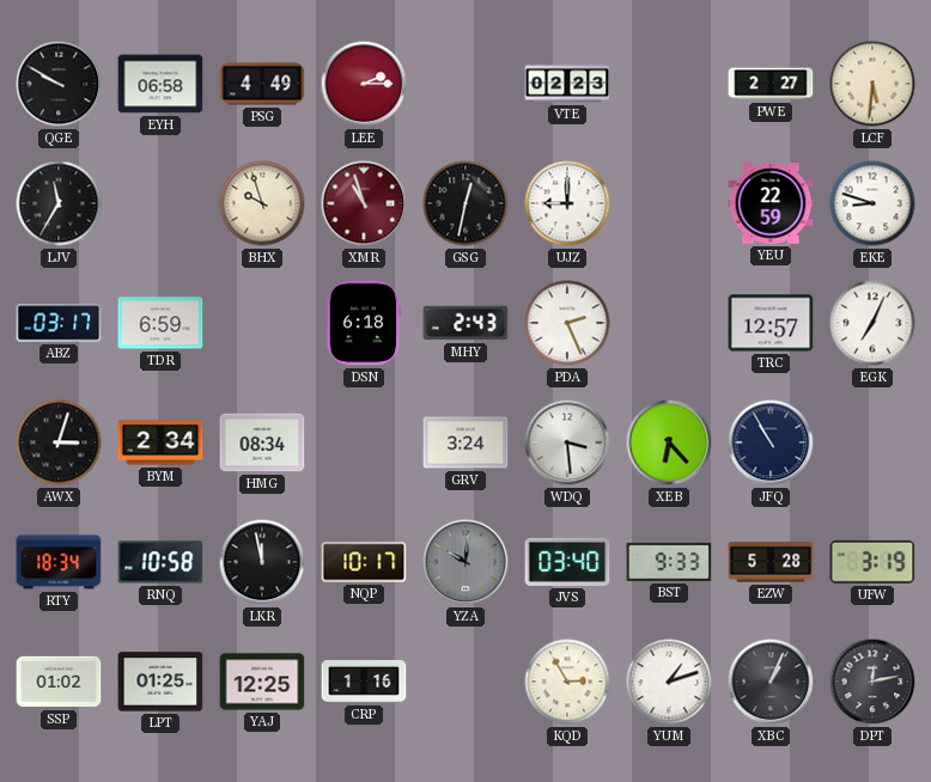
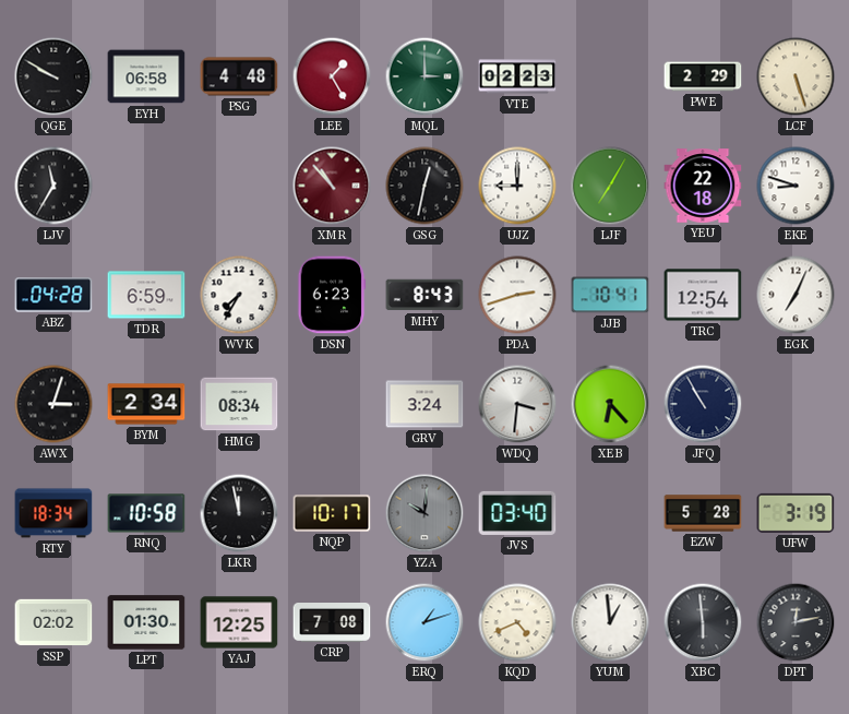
PSG: 4:49 -> 4:48
LEE: 2:15 -> 1:25
MQL: none -> 3:00
PWE: 2:27 -> 2:29
LCF: 5:31 -> 5:27
BHX: 9:57 -> none
XMR: 10:57 -> 10:53
LJF: none -> 7:05
YEU: 22:59 -> 22:18
ABZ: 03:17 -> 04:28
WVK: none -> 7:35
DSN: 6:18 -> 6:23
MHY: 2:43 -> 8:43
PDA: 2:26 -> 2:42
JJB: none -> 10:41
TRC: 12:57 -> 12:54
WDQ: 3:29 -> 3:31
BST: 9:33 -> none
SSP: 01:02 -> 02:02
LPT: 01:25 -> 01:30
CRP: 1:16 -> 7:08
ERQ: none -> 1:12
KQD: 2:55 -> 4:41
YUM: 1:12 -> 12:59
XBC: 1:04 -> 5:59
